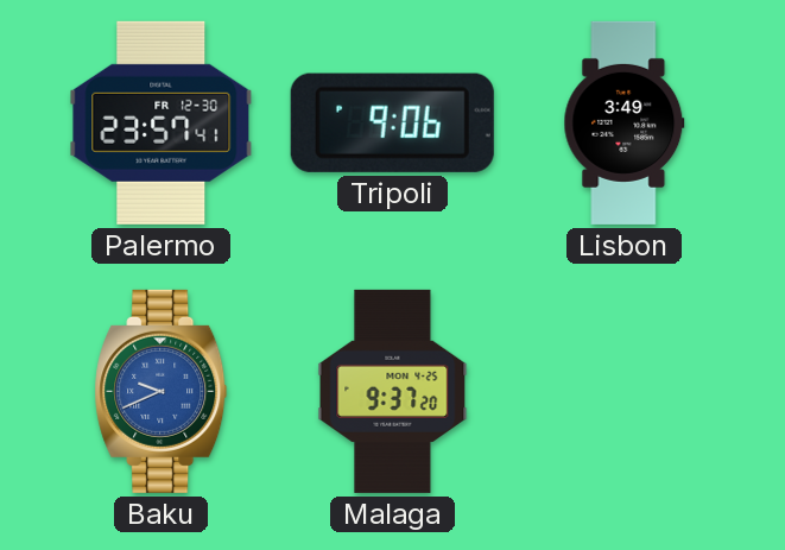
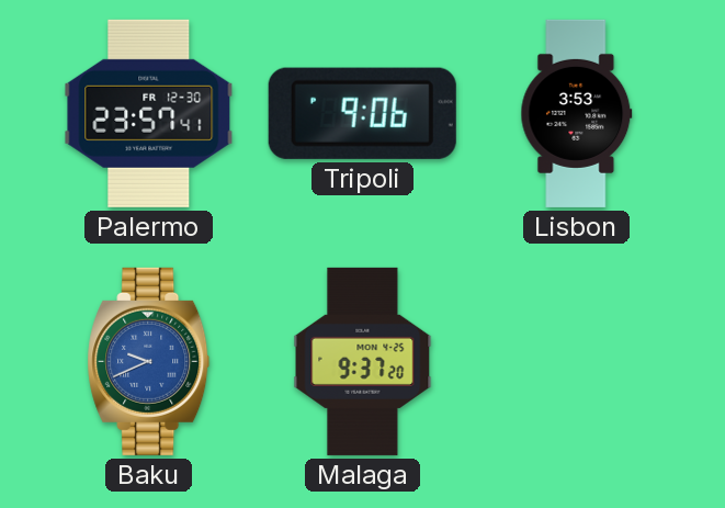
Lisbon: 3:49 -> 3:53
